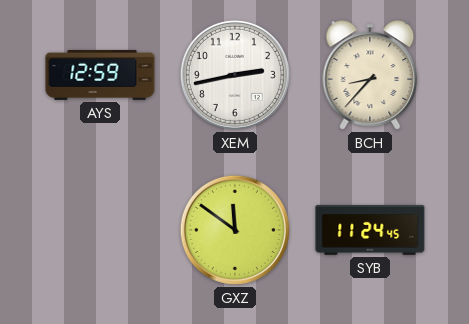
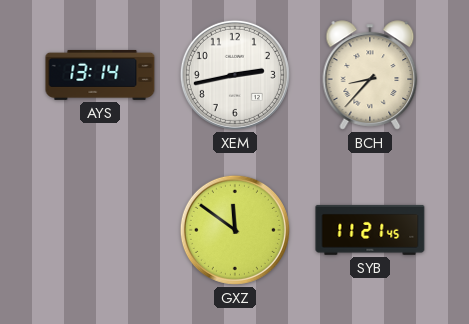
AYS: 12:59 -> 13:14
SYB: 11:24 -> 11:21
